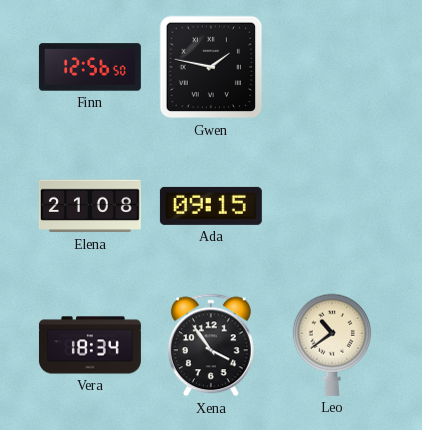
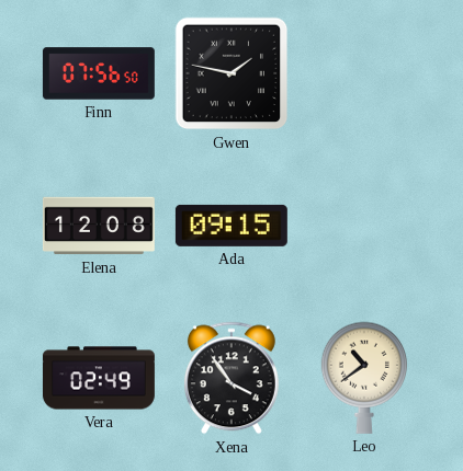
Finn: 12:56 -> 07:56
Elena: 21:08 -> 12:08
Vera: 18:34 -> 02:49
